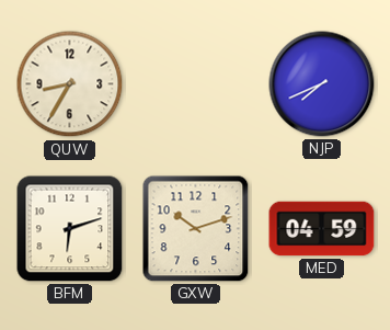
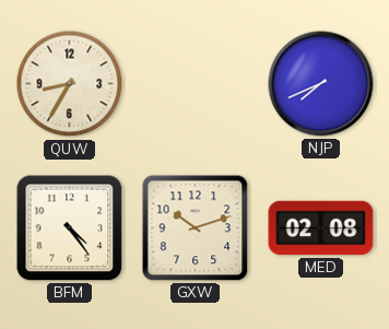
BFM: 6:12 -> 4:24
MED: 04:59 -> 02:08
